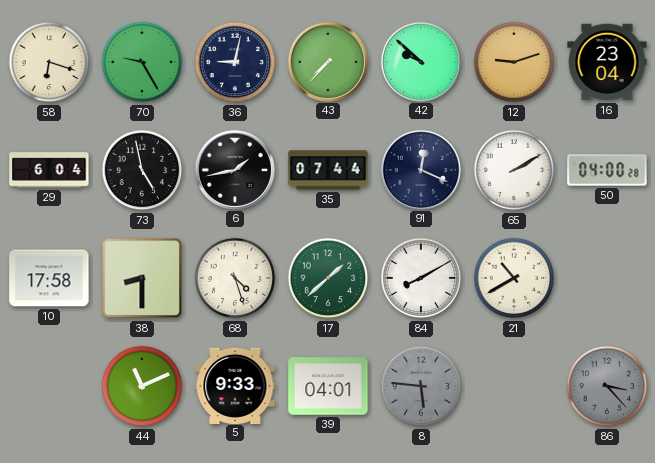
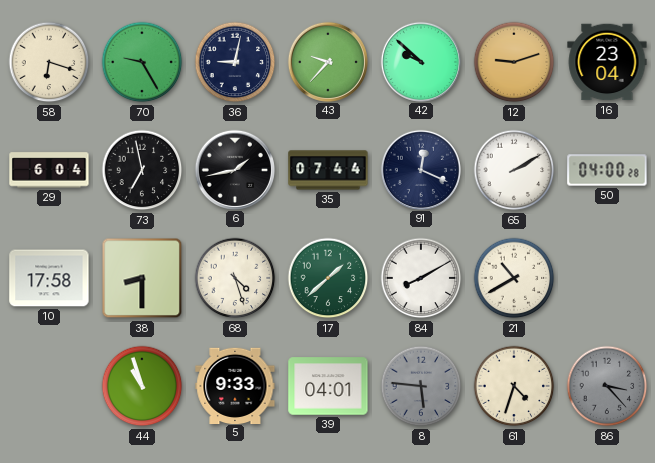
43: 7:37 -> 9:37
73: 4:58 -> 6:58
44: 11:11 -> 10:57
61: none -> 4:33
